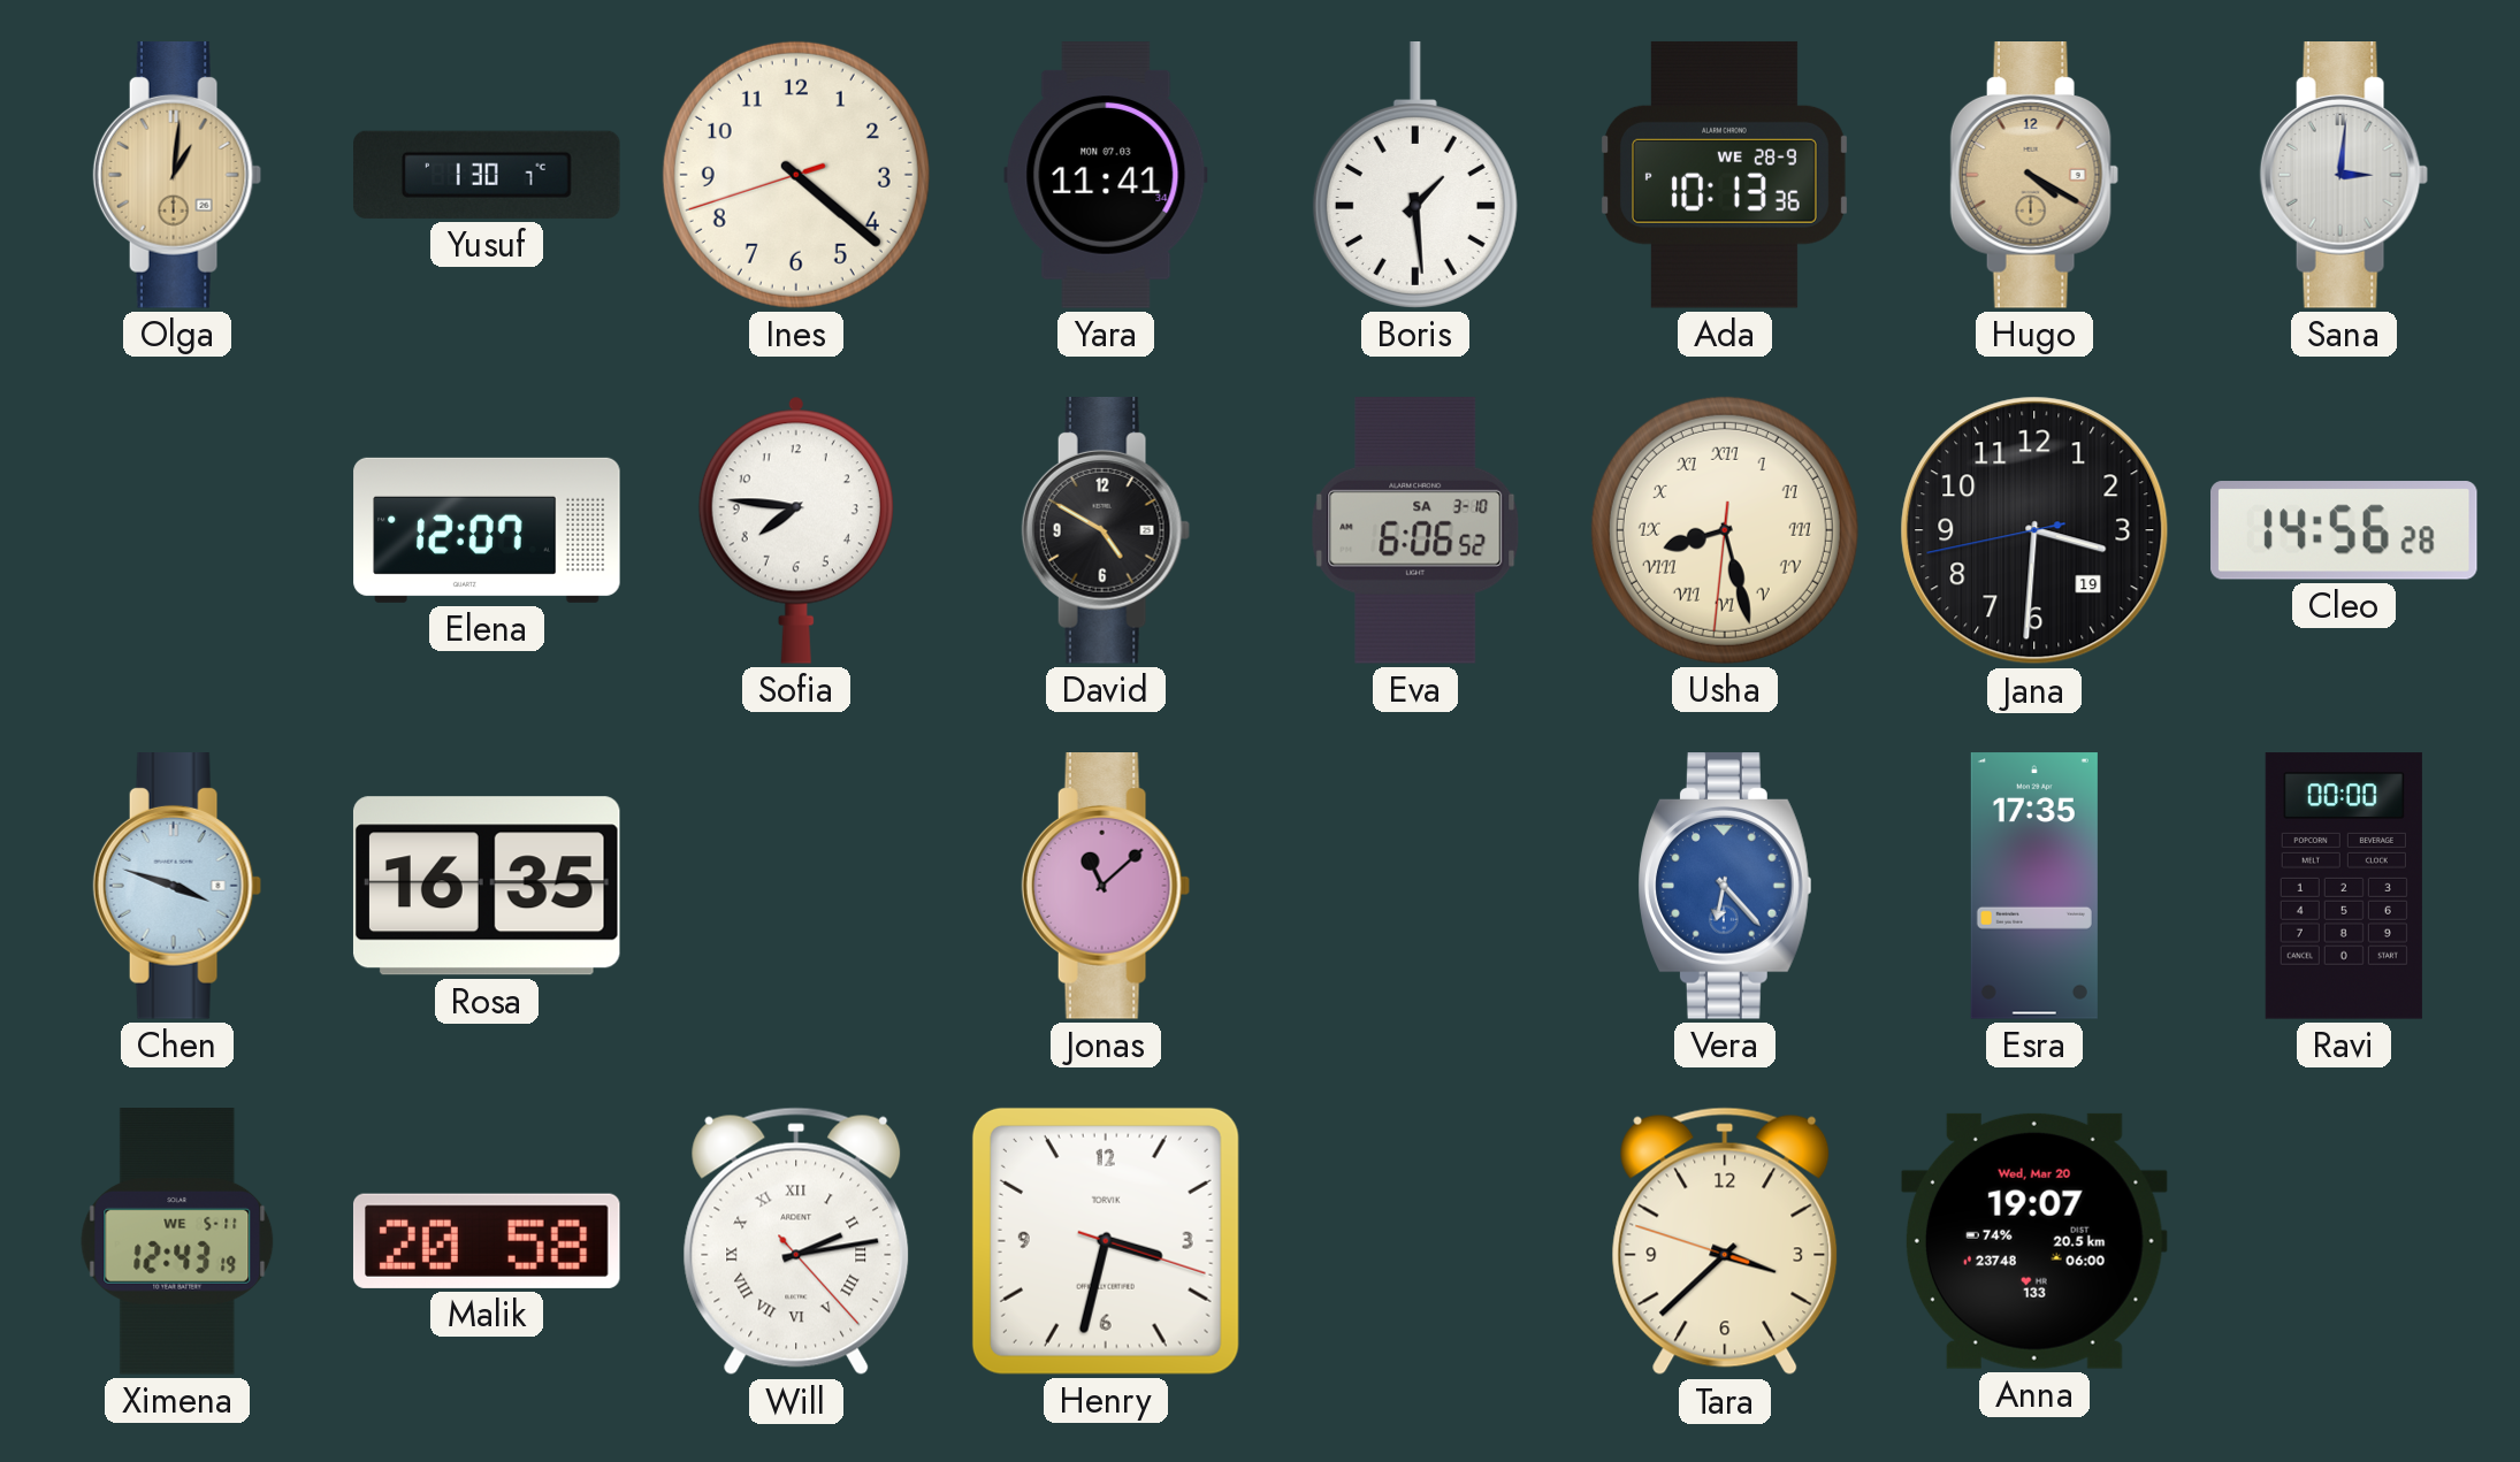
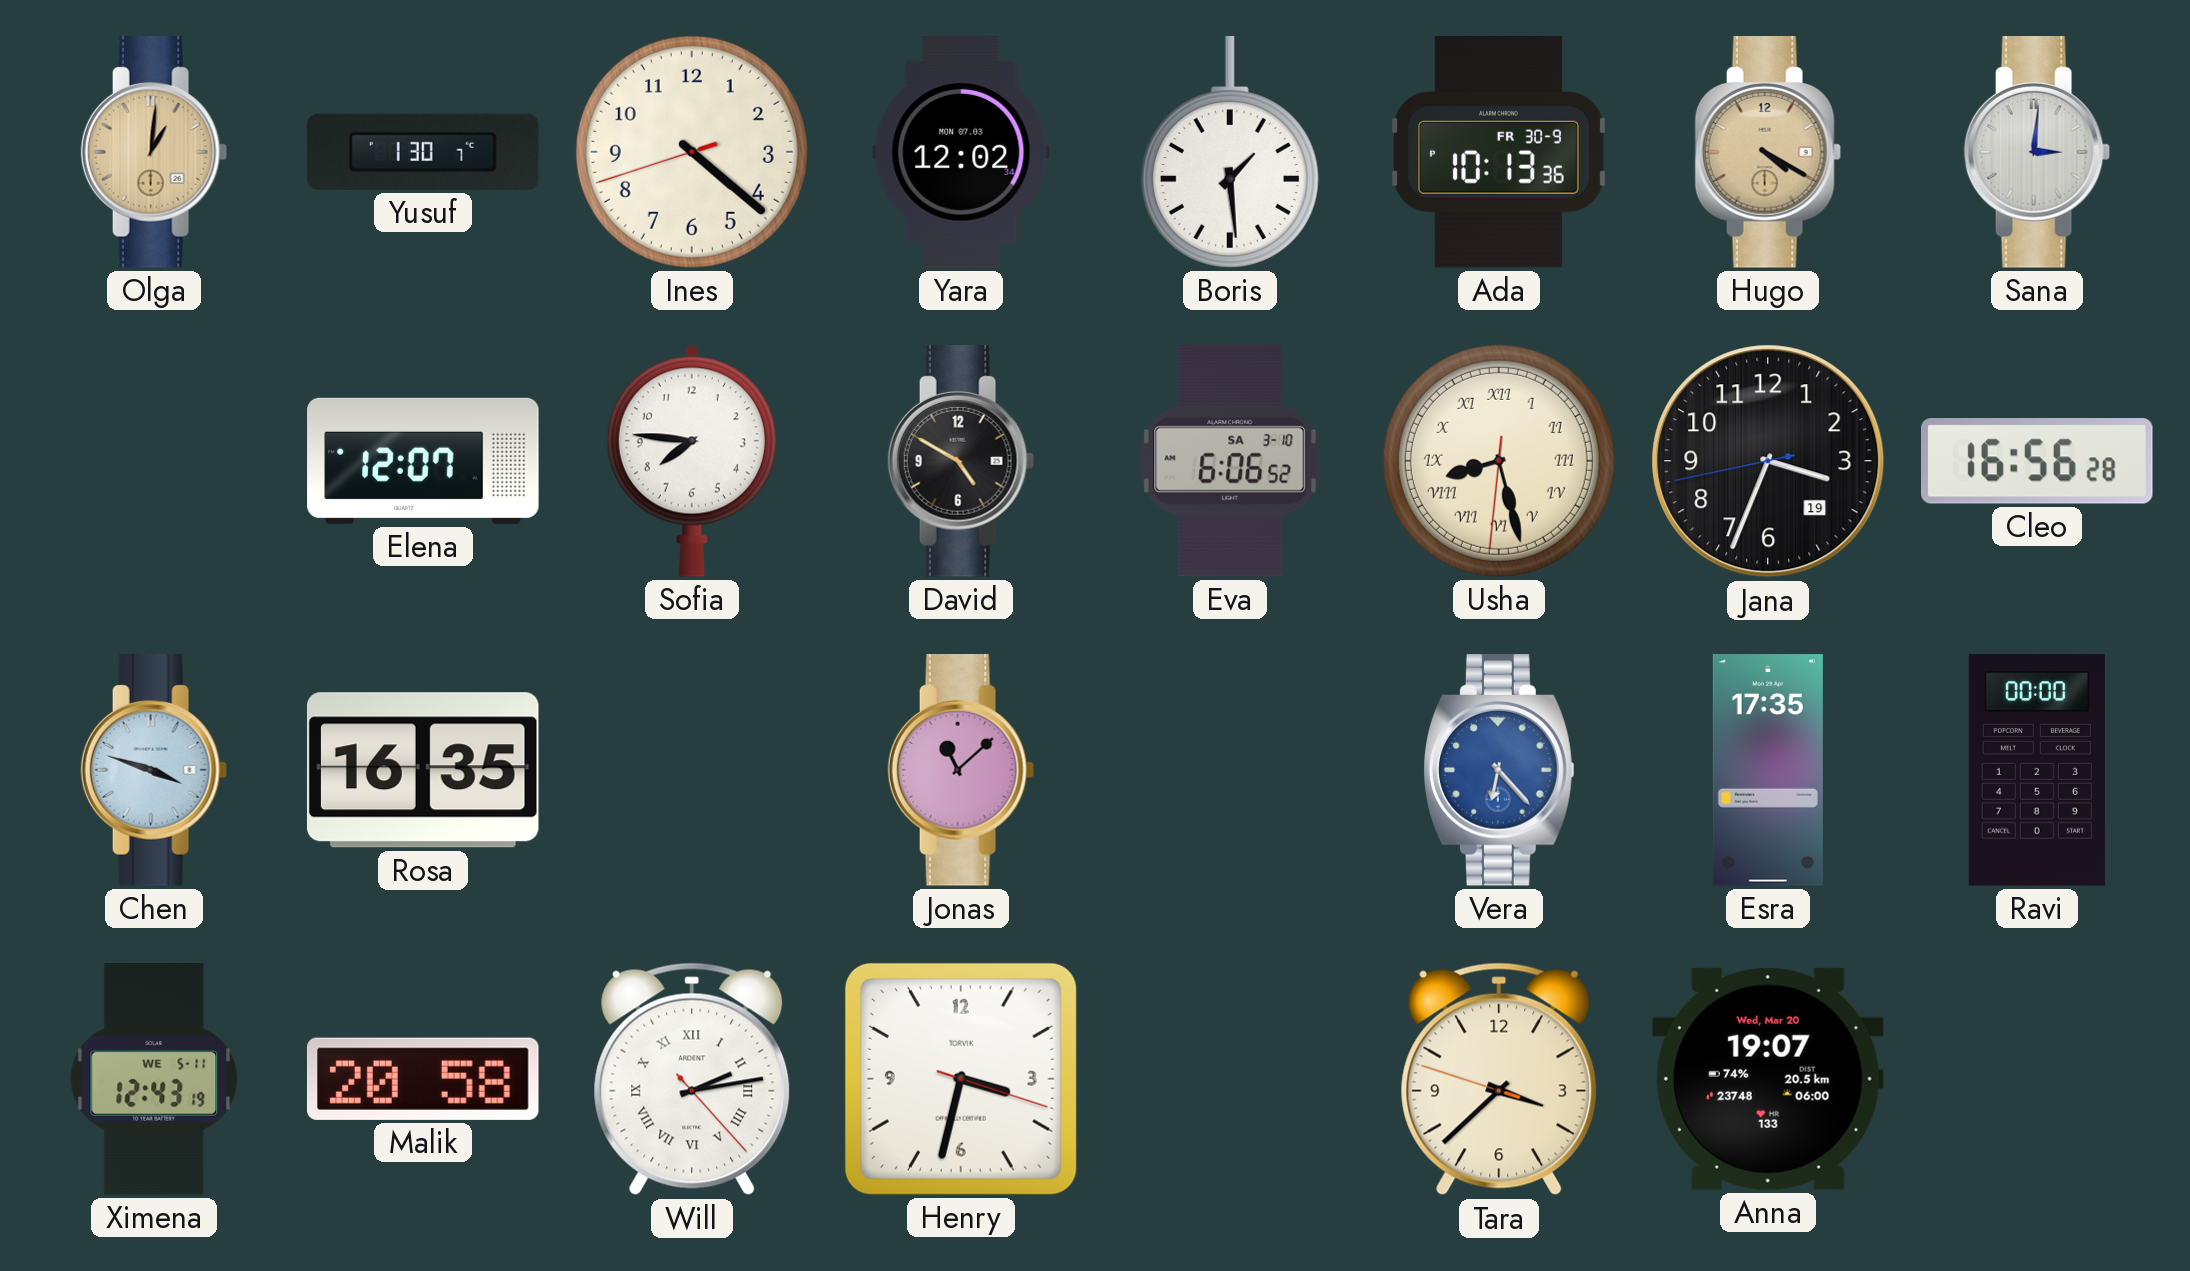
Yara: 11:41 -> 12:02
Ada date: WE 28-9 -> FR 30-9
Jana: 3:30 -> 3:33
Cleo: 14:56 -> 16:56
